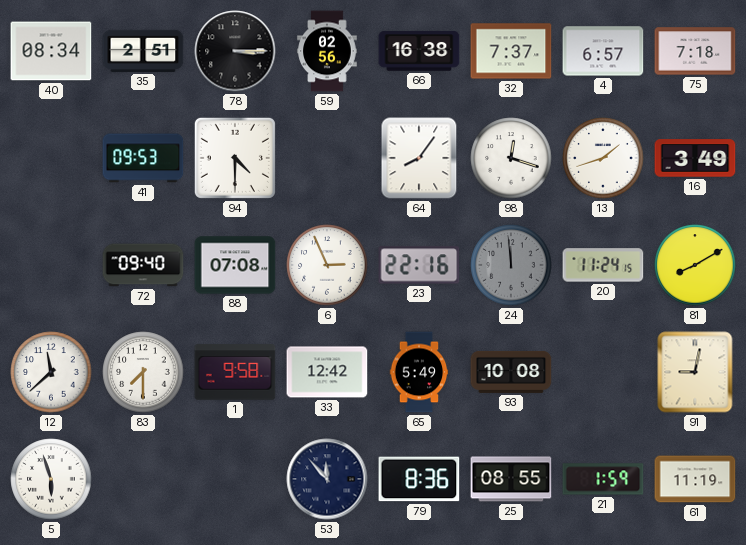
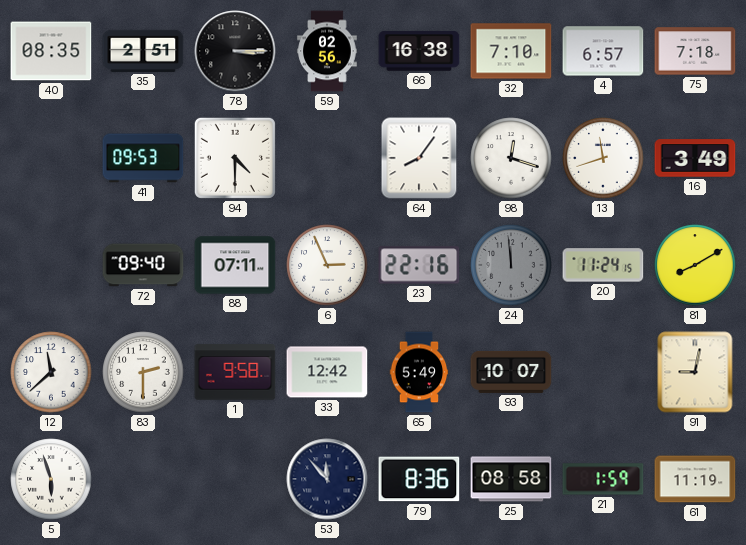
40: 08:34 -> 08:35
32: 7:37 -> 7:10
13: 1:42 -> 11:42
88: 07:08 -> 07:11
83: 7:30 -> 2:30
93: 10:08 -> 10:07
25: 08:55 -> 08:58
